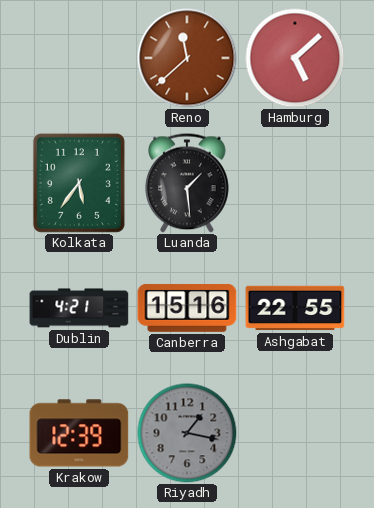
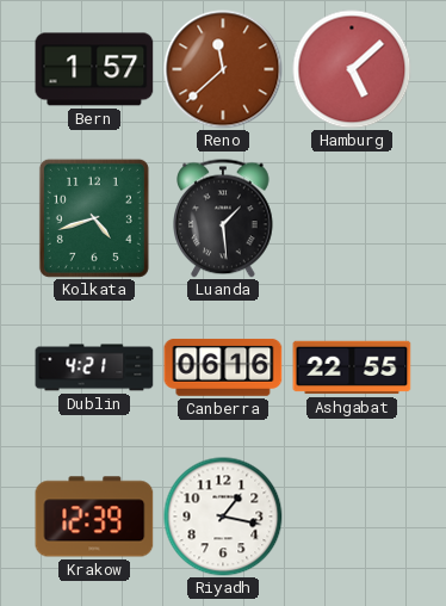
Bern: none -> 1:57
Kolkata: 5:36 -> 4:42
Canberra: 15:16 -> 06:16
Riyadh dial: grey -> white
